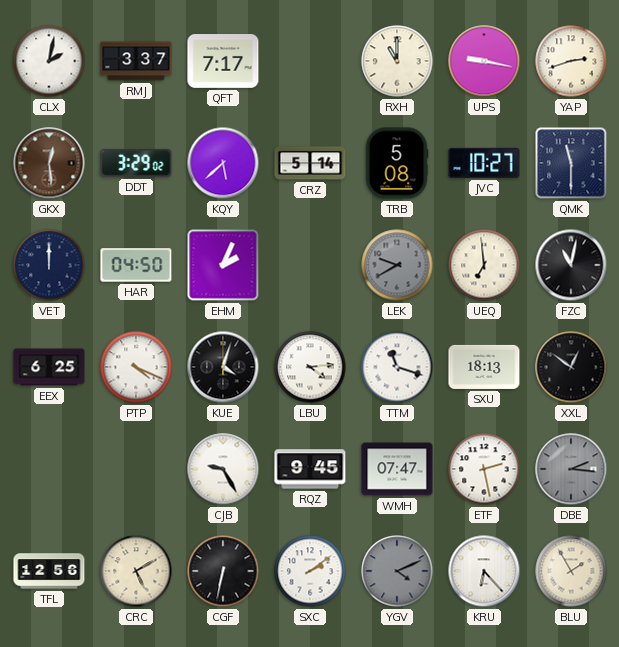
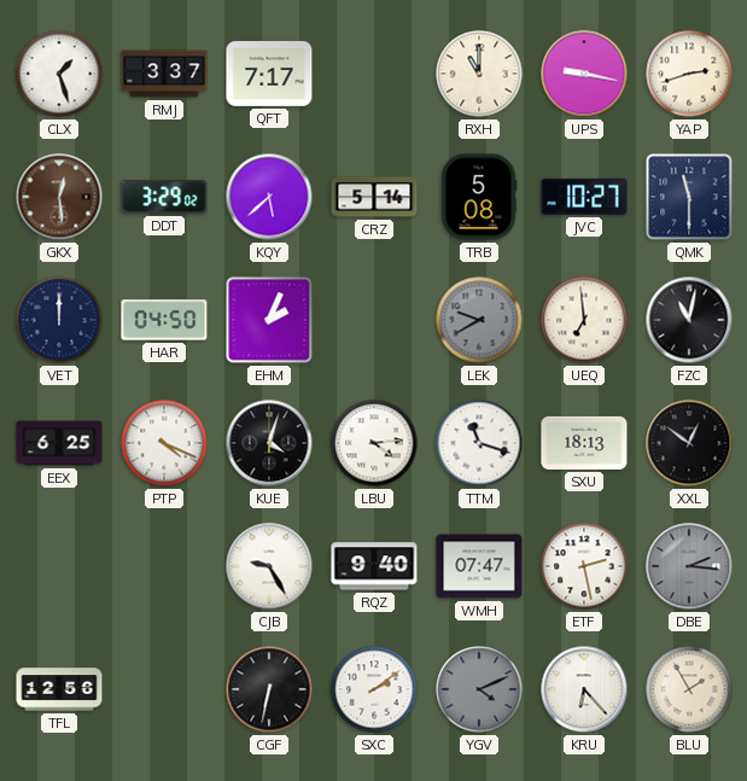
CLX: 2:02 -> 1:27
RQZ: 9:45 -> 9:40
CRC: 5:10 -> none
